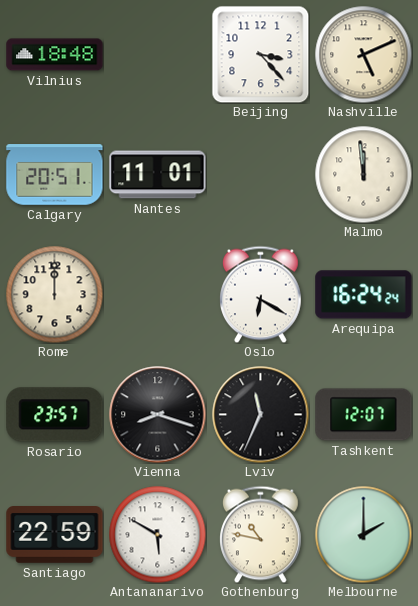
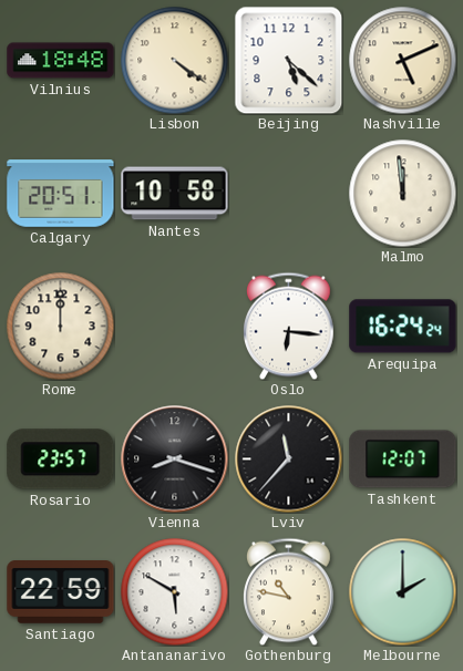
Lisbon: none -> 4:21
Beijing: 3:23 -> 5:22
Nantes: 11:01 -> 10:58
Oslo: 6:20 -> 6:16
Lviv: 11:34 -> 11:37
